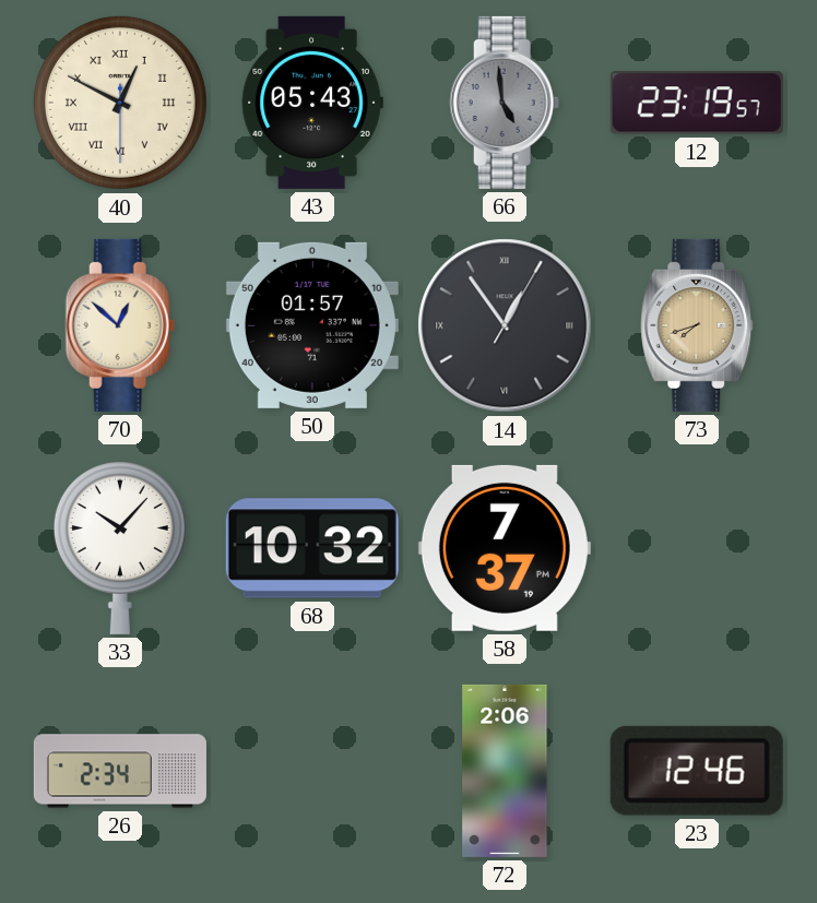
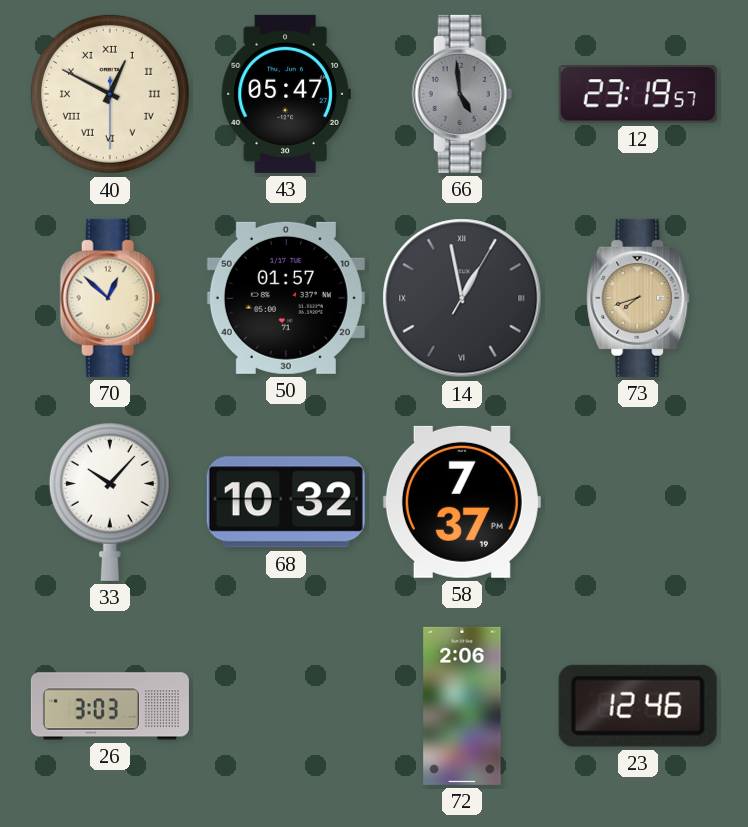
43: 05:43 -> 05:47
14: 12:54 -> 12:58
26: 2:34 -> 3:03
